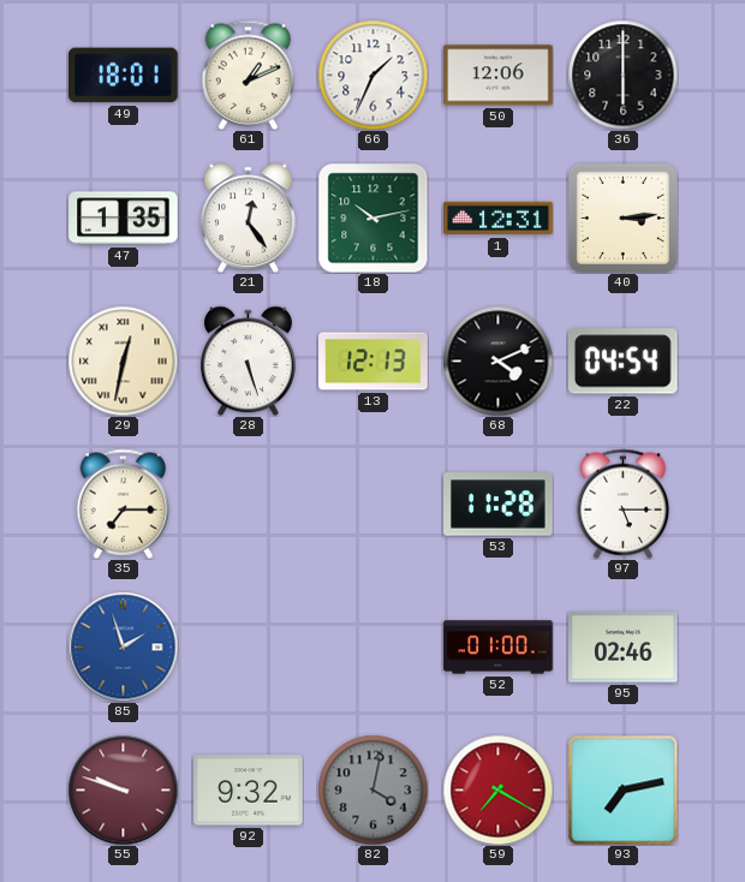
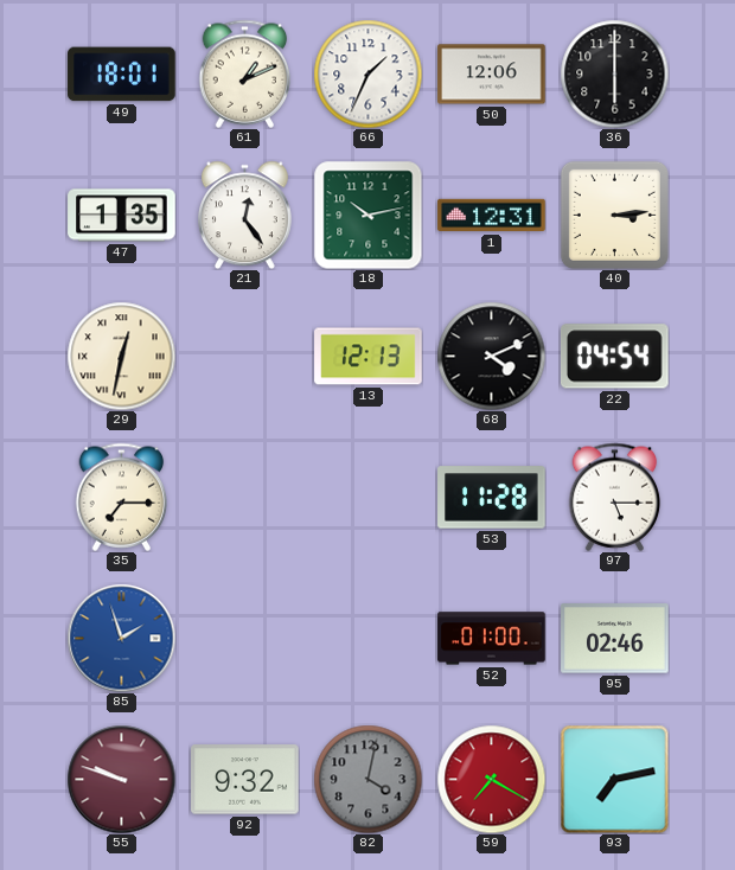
28: 5:27 -> none
